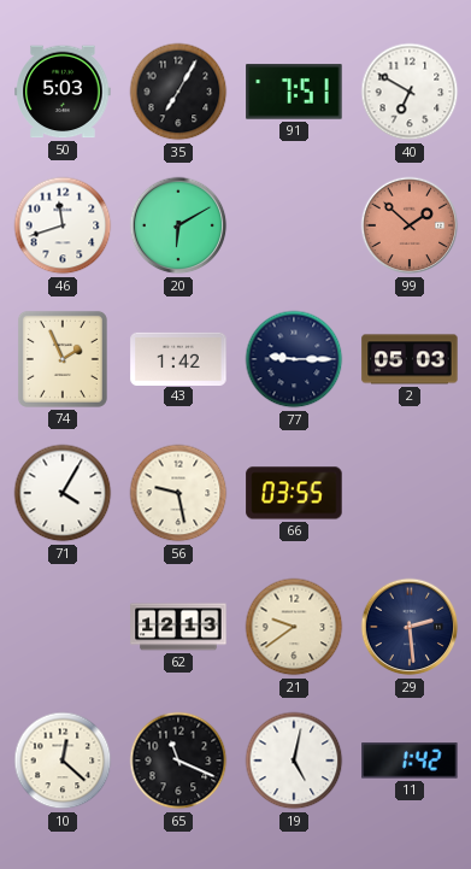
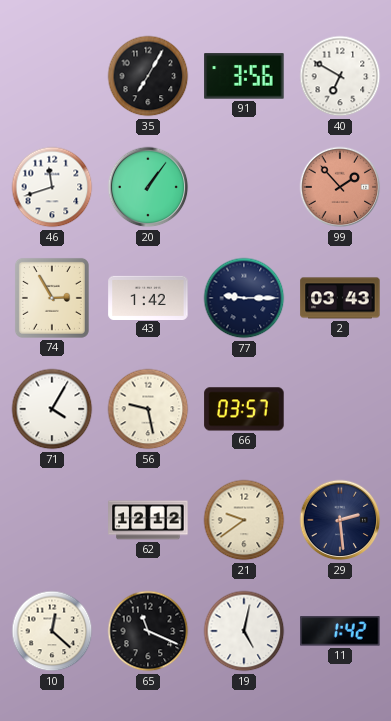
50: 5:03 -> none
91: 7:51 -> 3:56
20: 6:10 -> 1:06
99: 1:52 -> 1:53
74: 1:56 -> 2:55
2: 05:03 -> 03:43
66: 03:55 -> 03:57
62: 12:13 -> 12:12
